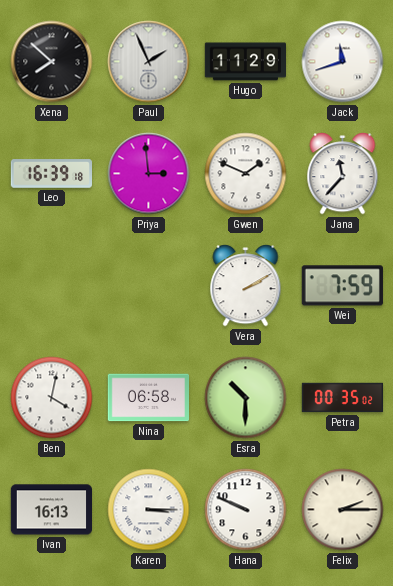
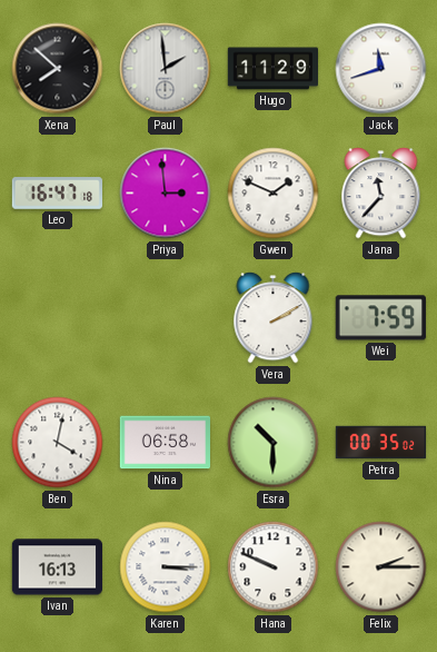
Paul: 1:56 -> 1:59
Leo: 16:39 -> 16:47
